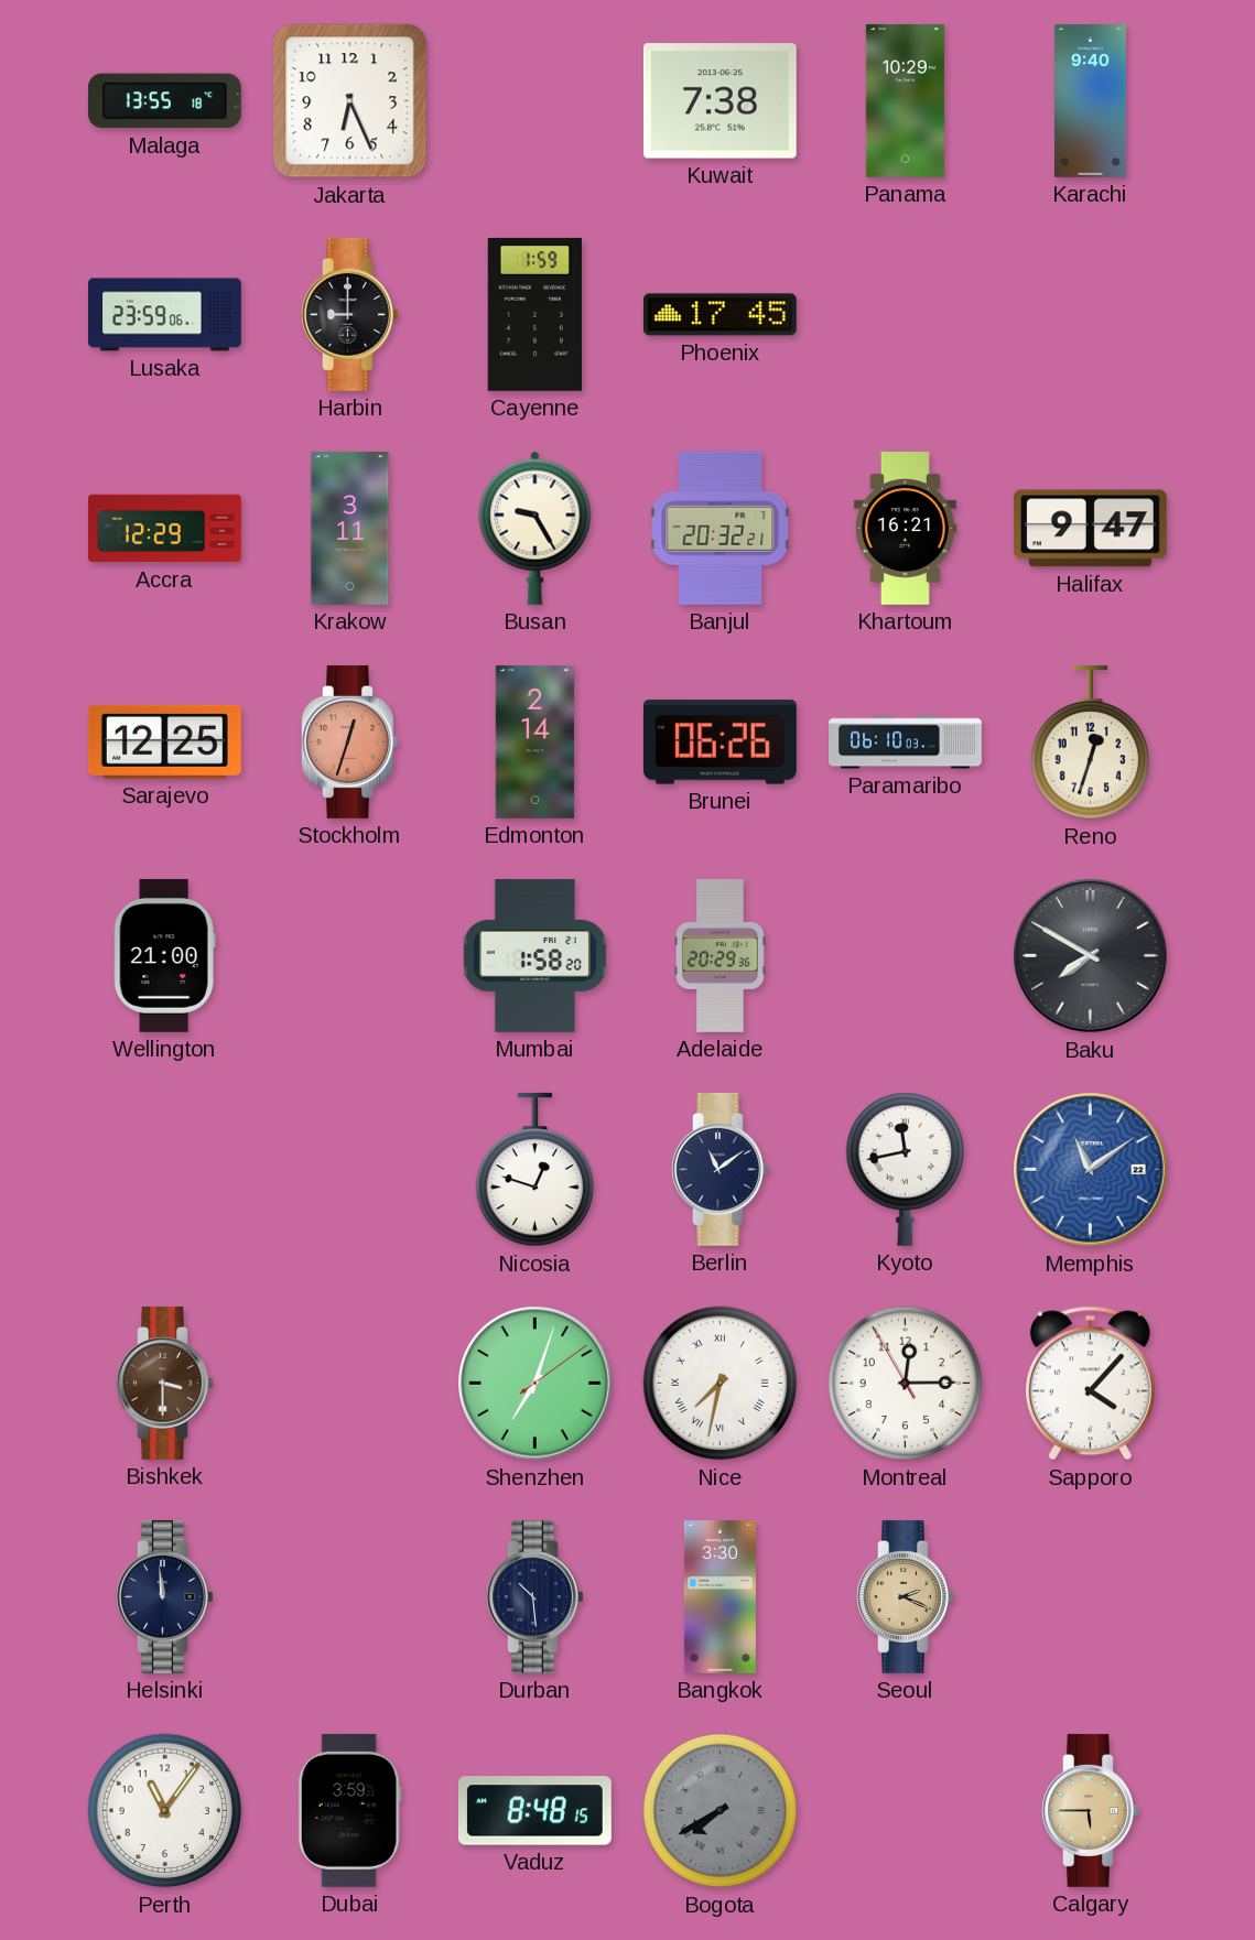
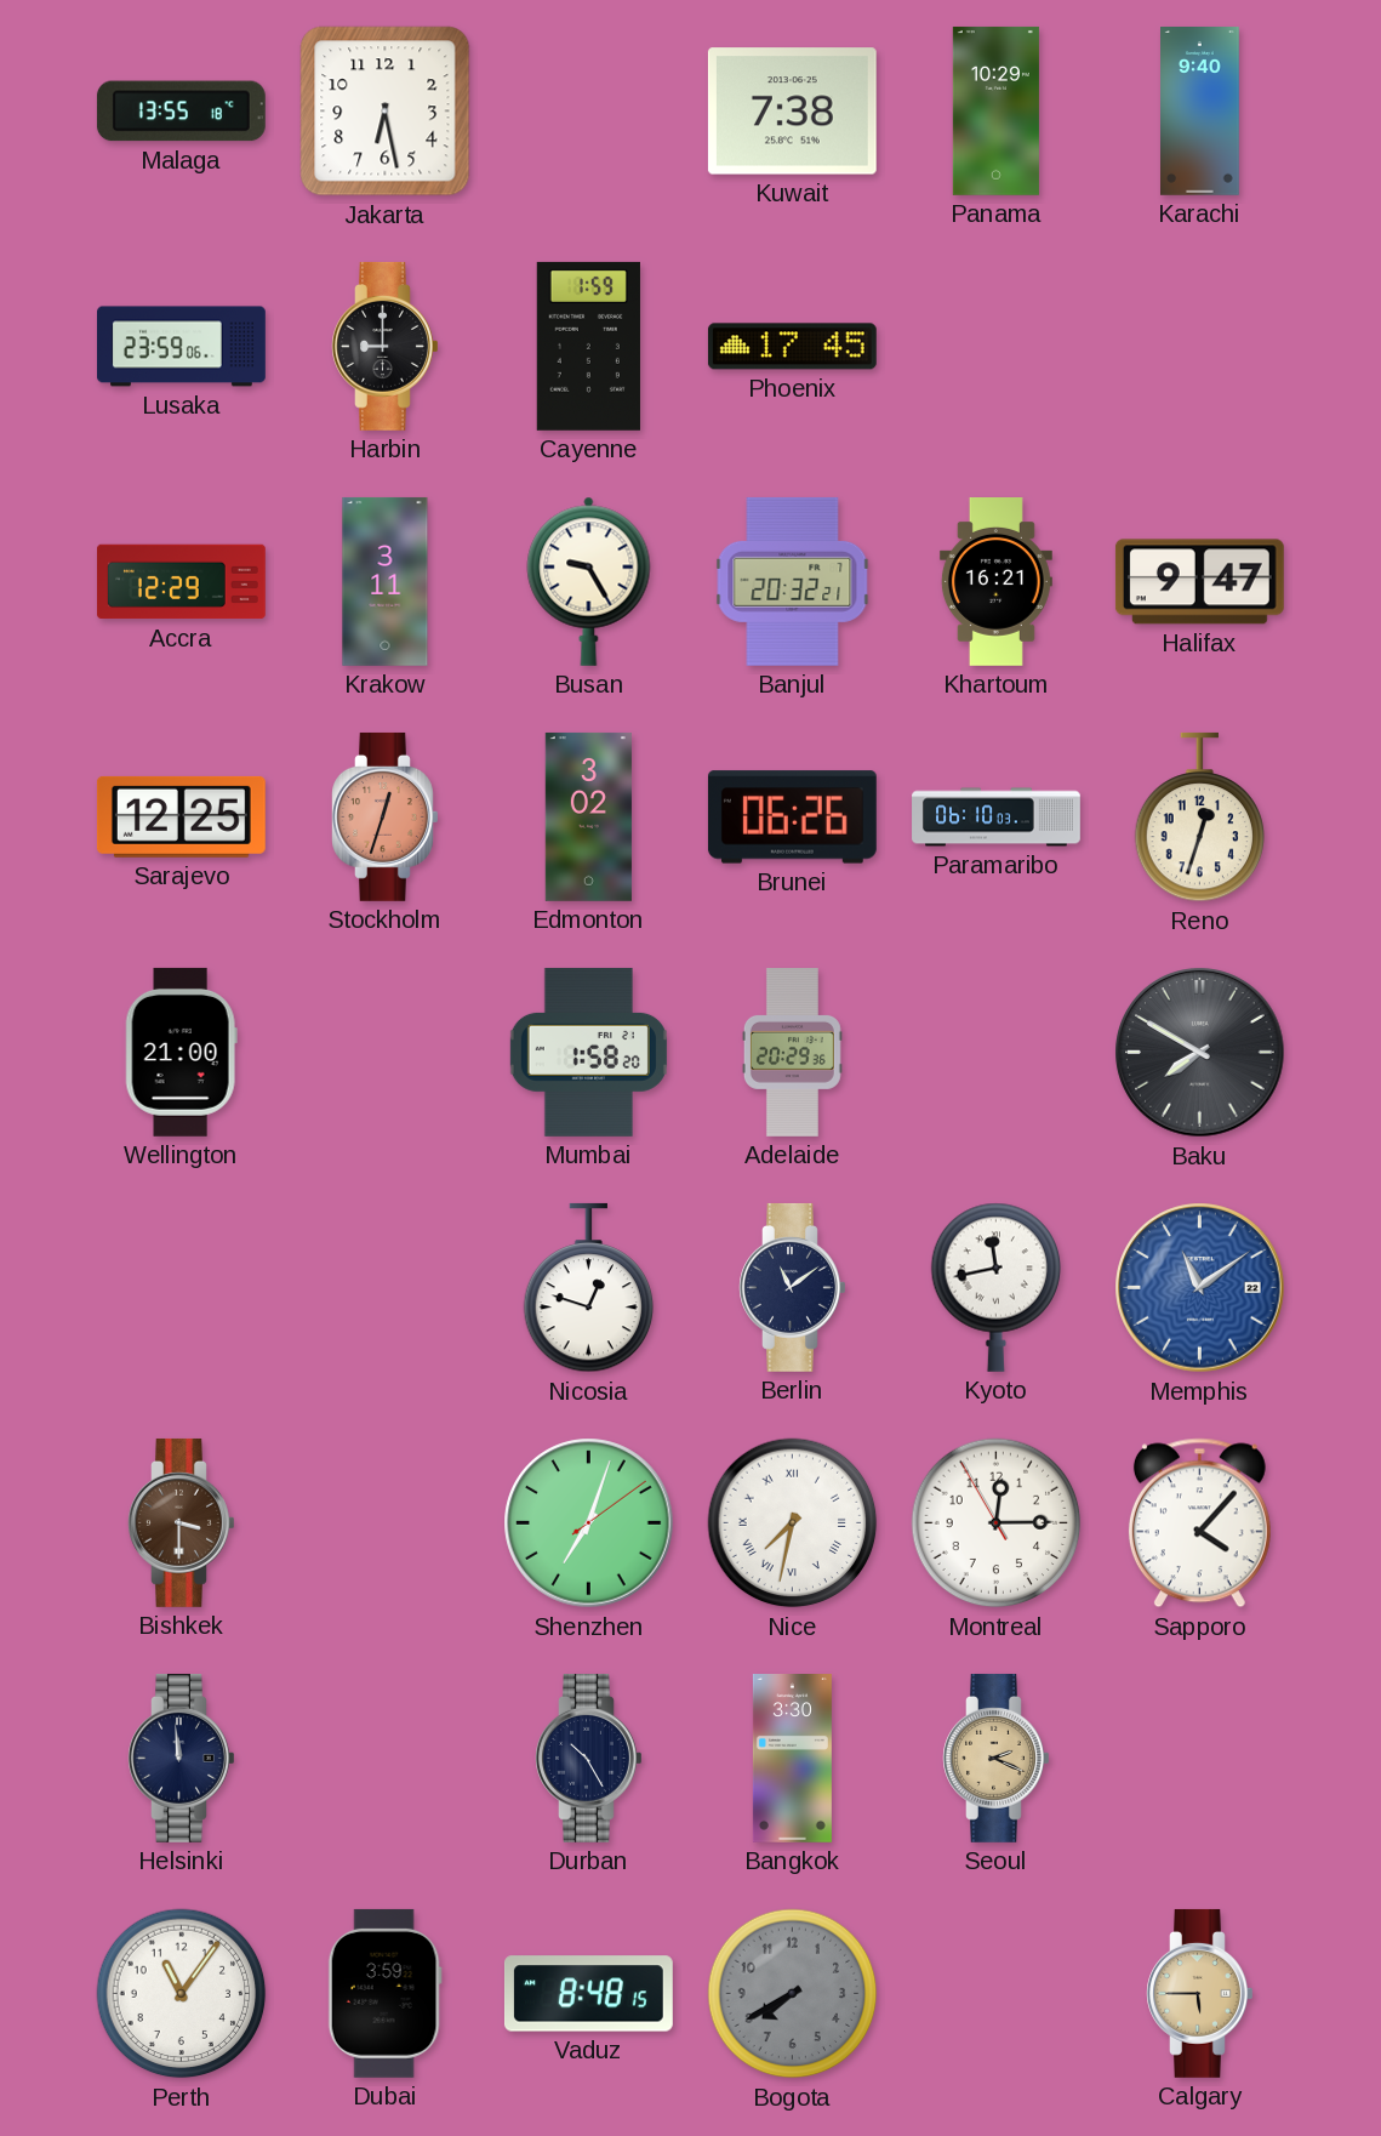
Jakarta: 6:26 -> 6:28
Edmonton: 2:14 -> 3:02
Durban: 10:29 -> 10:25
Bogota numerals: Roman -> Arabic
